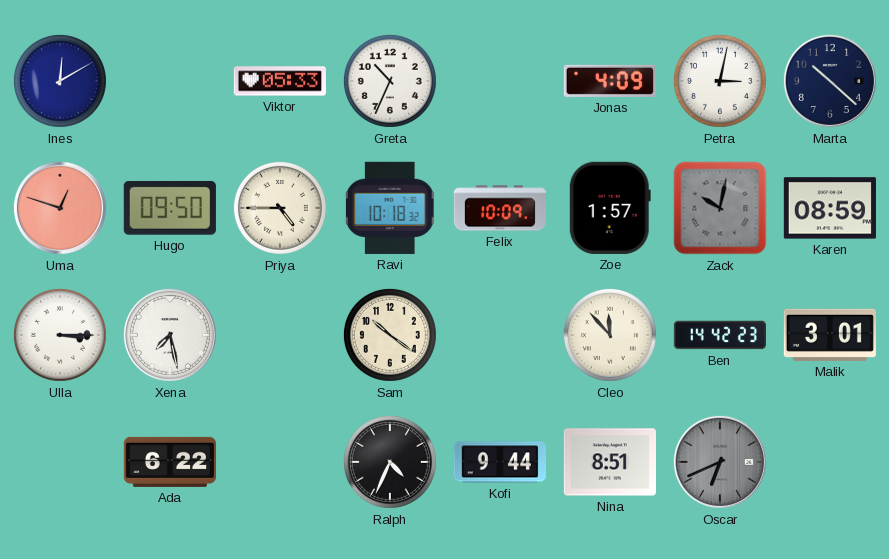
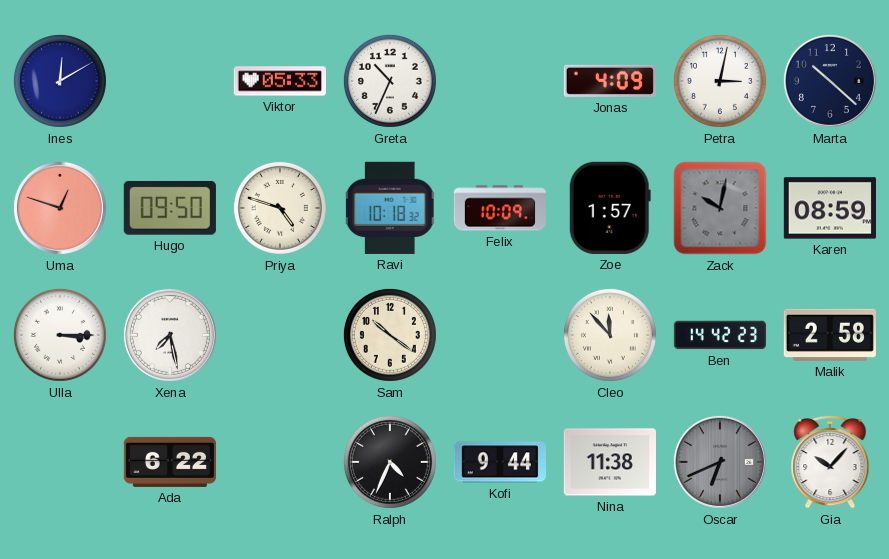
Priya: 4:45 -> 4:48
Malik: 3:01 -> 2:58
Nina: 8:51 -> 11:38
Gia: none -> 10:07
